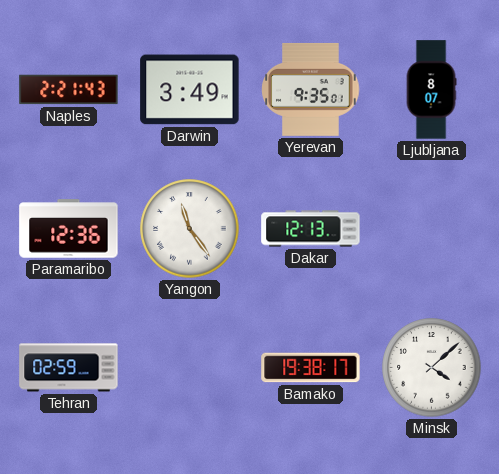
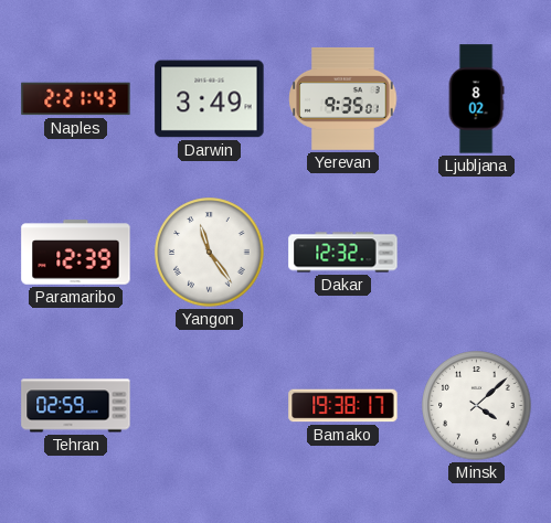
Ljubljana: 8:07 -> 8:02
Paramaribo: 12:36 -> 12:39
Dakar: 12:13 -> 12:32
